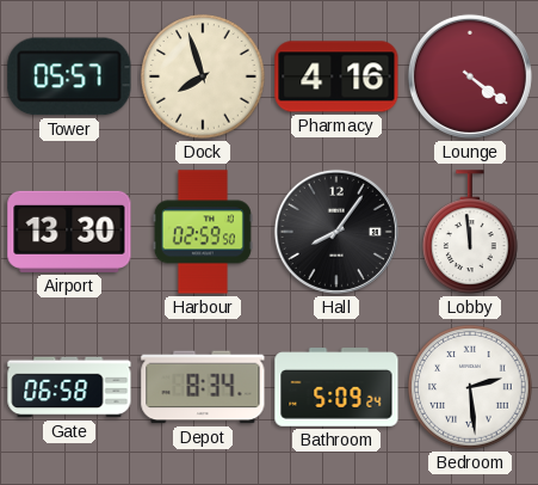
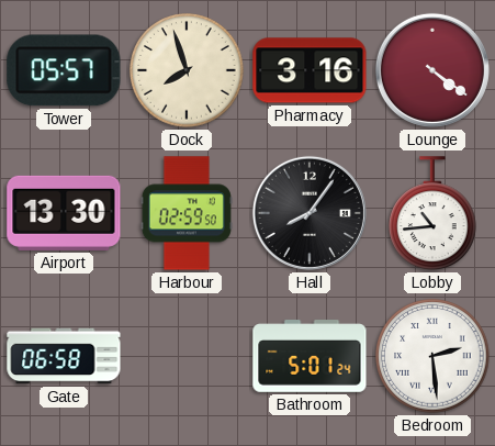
Pharmacy: 4:16 -> 3:16
Lobby: 11:59 -> 10:44
Depot: 8:34 -> none
Bathroom: 5:09 -> 5:01
